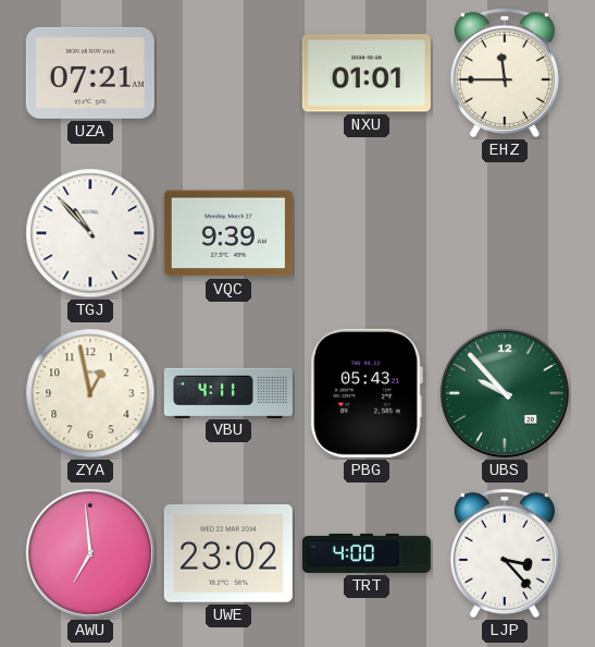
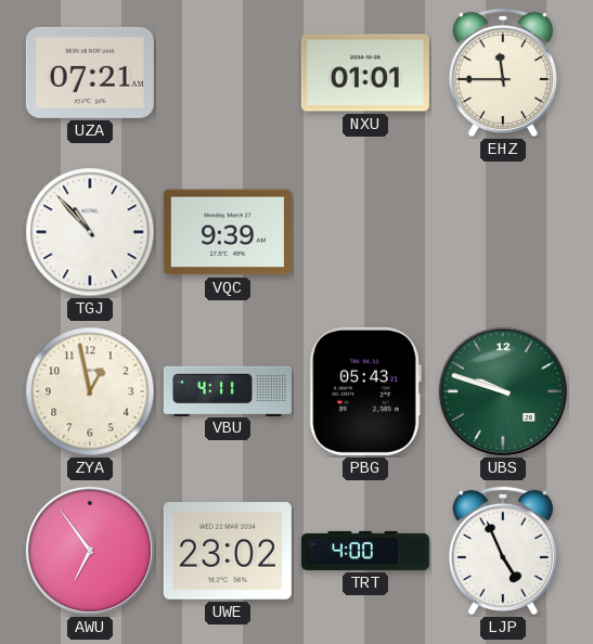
UBS: 9:53 -> 9:48
AWU: 6:59 -> 6:54
LJP: 3:23 -> 4:56
